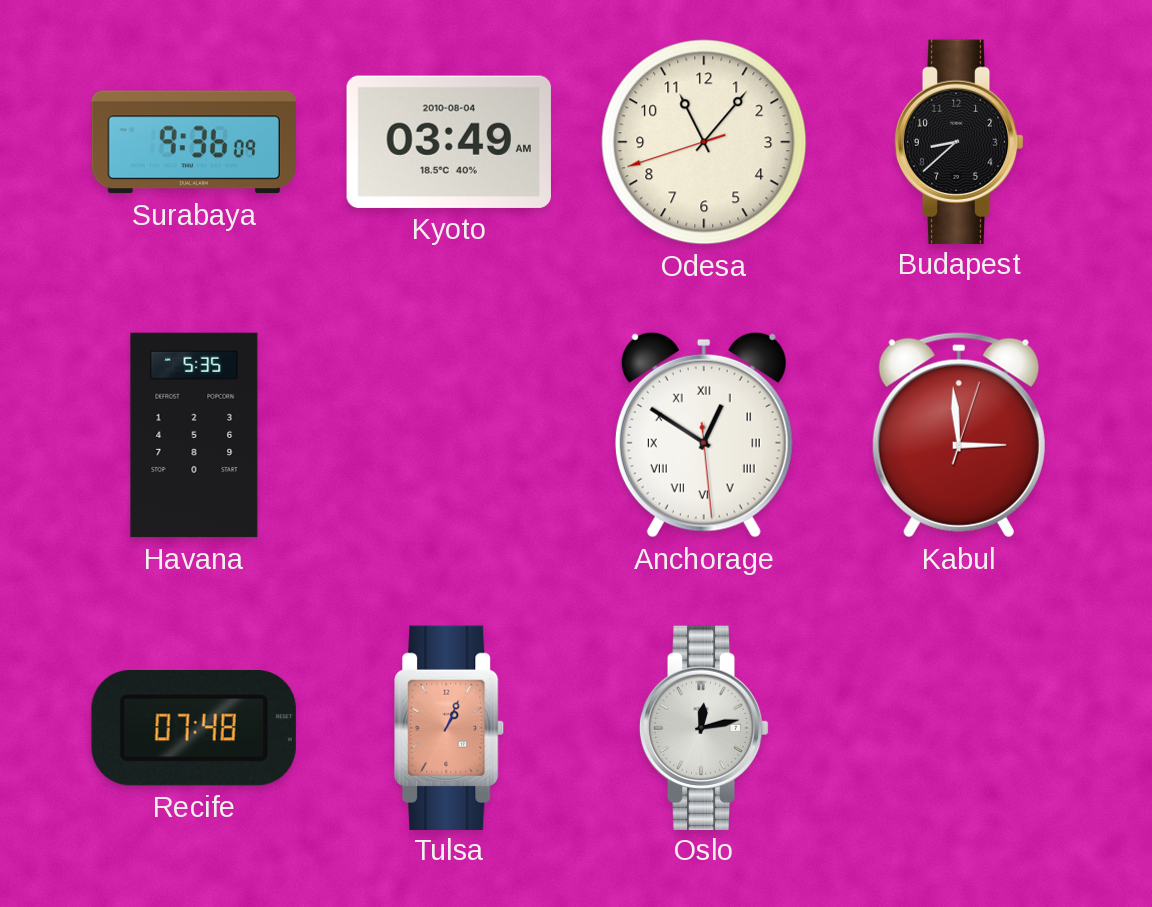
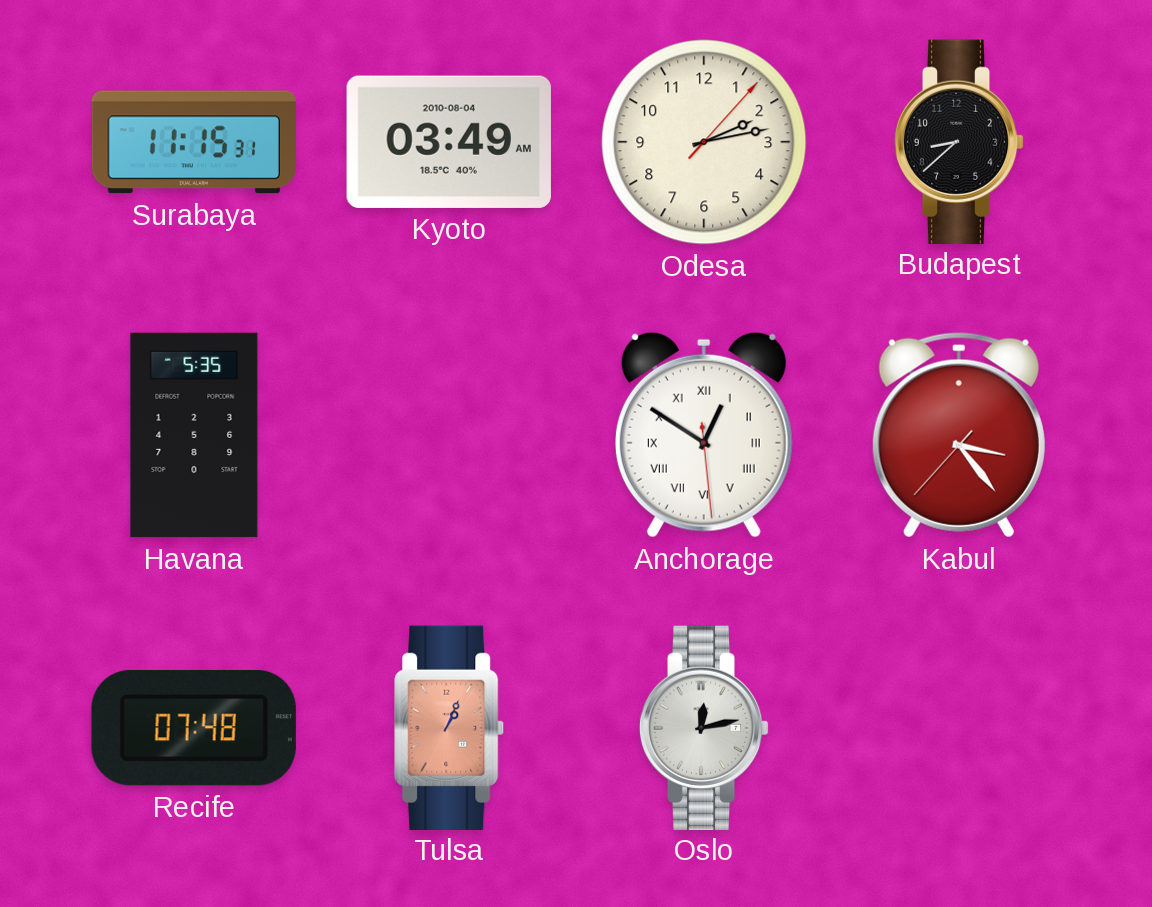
Surabaya: 9:36 -> 11:15
Odesa: 11:06 -> 2:13
Kabul: 2:59 -> 3:23
